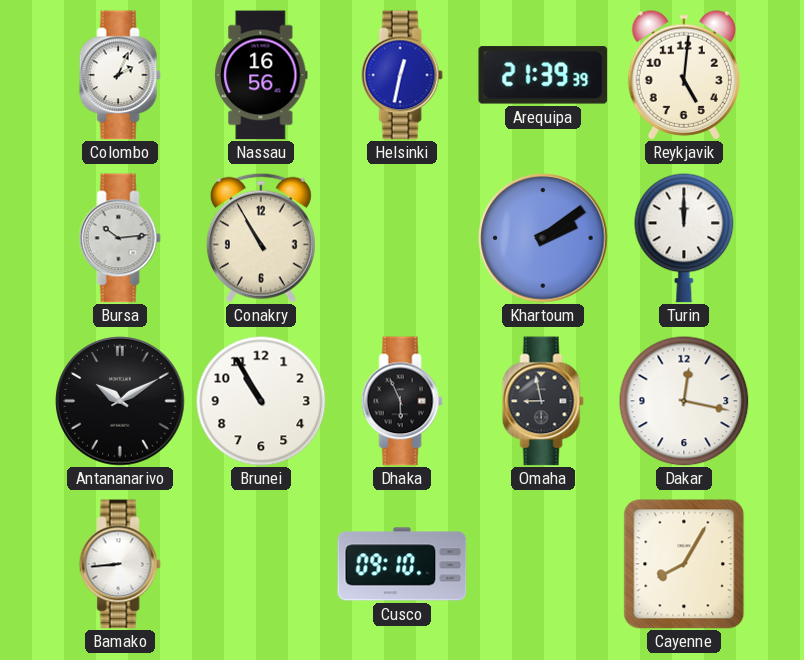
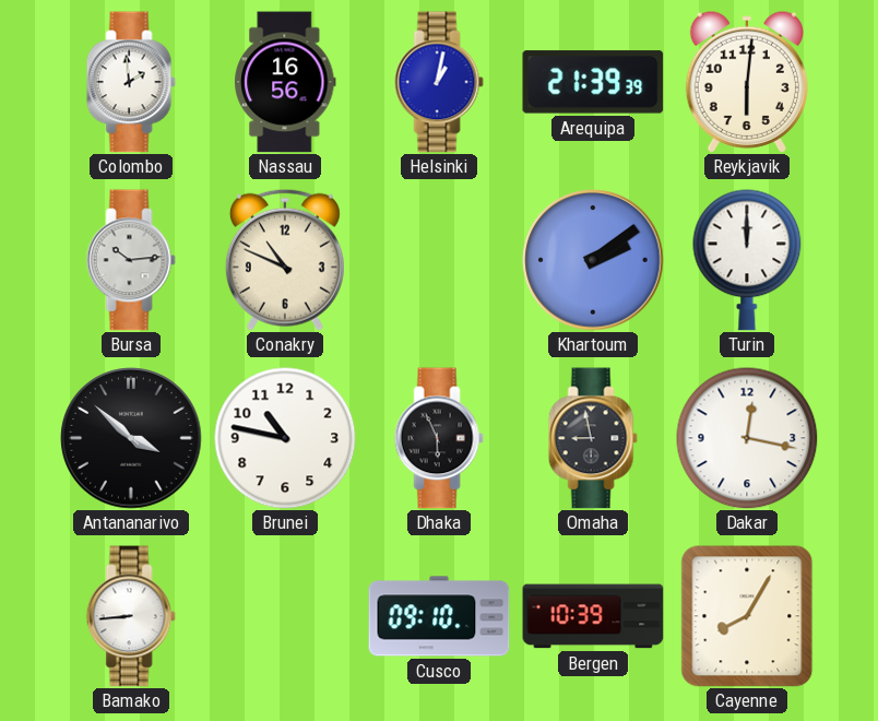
Colombo: 2:04 -> 1:59
Helsinki: 12:32 -> 1:02
Reykjavik: 5:01 -> 6:01
Conakry: 10:55 -> 10:49
Antananarivo: 10:10 -> 3:52
Brunei: 10:55 -> 10:47
Bergen: none -> 10:39
